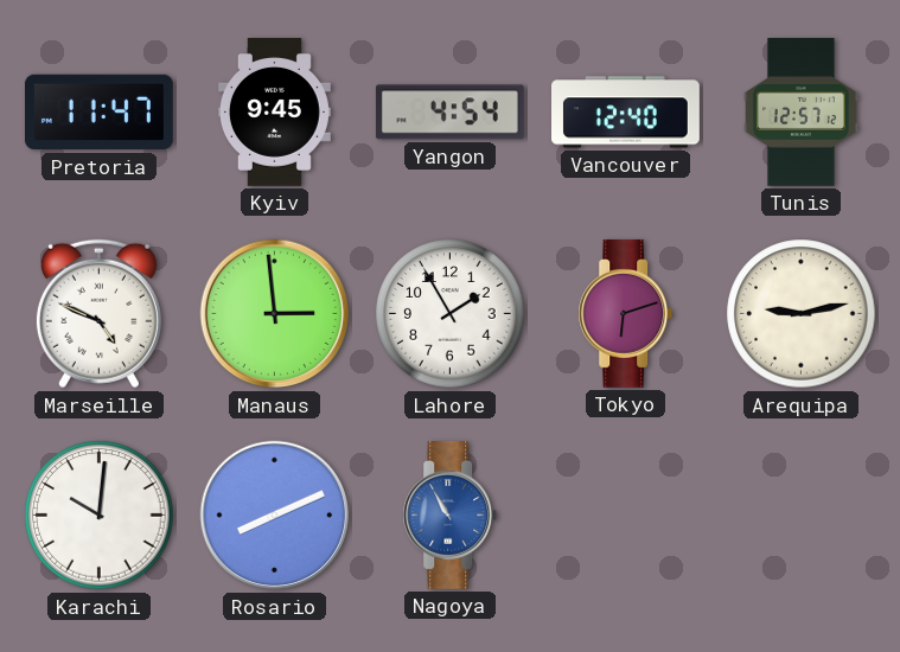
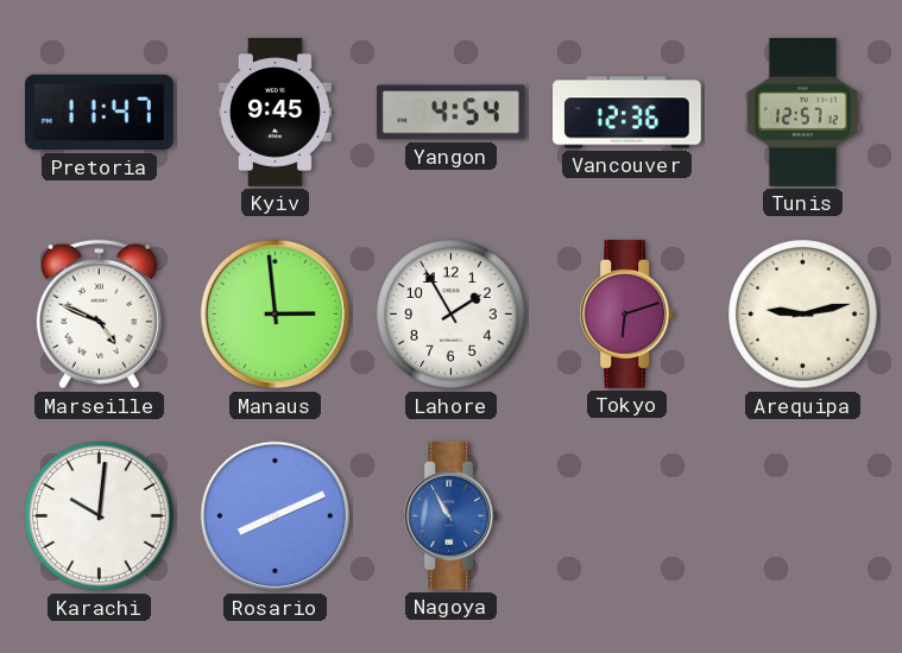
Vancouver: 12:40 -> 12:36
